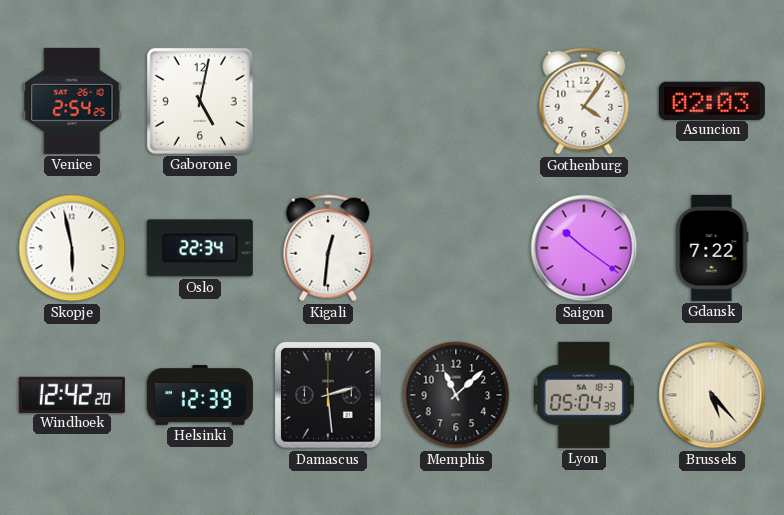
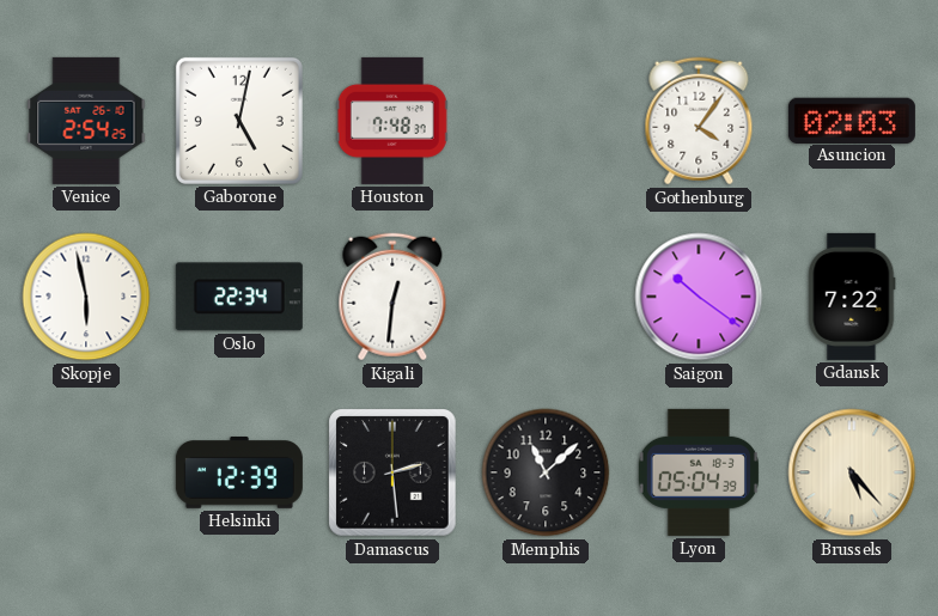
Houston: none -> 7:48
Windhoek: 12:42 -> none
